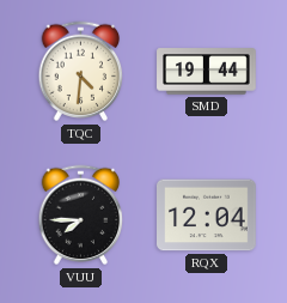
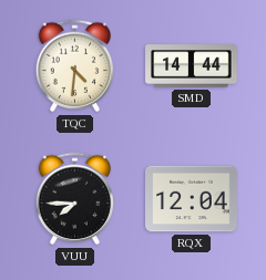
SMD: 19:44 -> 14:44
